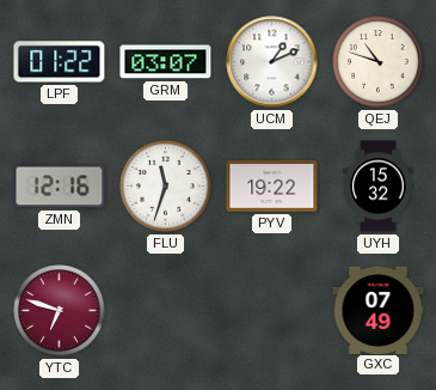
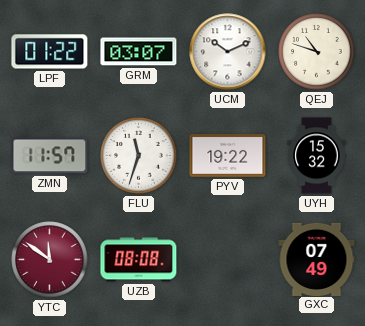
UCM: 1:11 -> 10:11
ZMN: 12:16 -> 11:57
YTC: 6:48 -> 11:51
UZB: none -> 08:08
